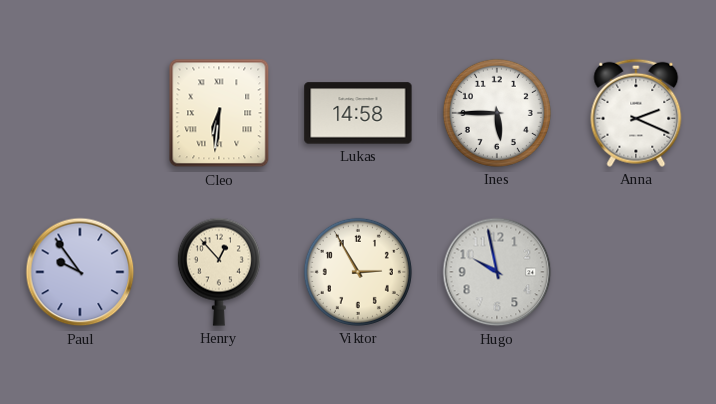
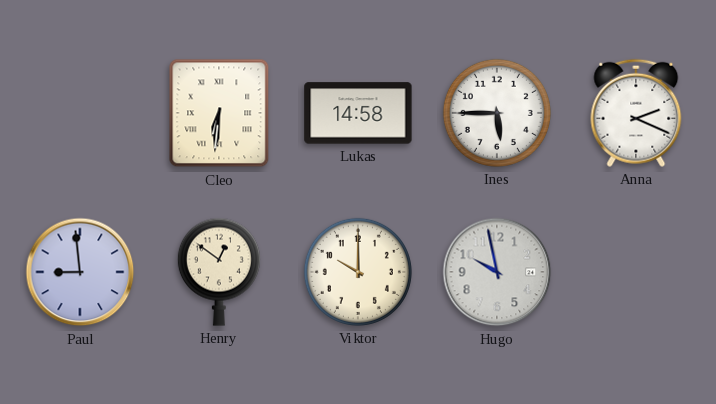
Paul: 9:54 -> 8:59
Henry: 12:53 -> 12:51
Viktor: 2:55 -> 10:00
